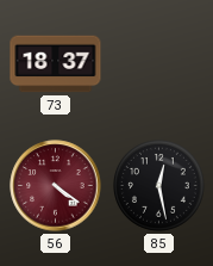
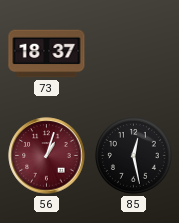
56: 4:21 -> 1:03
